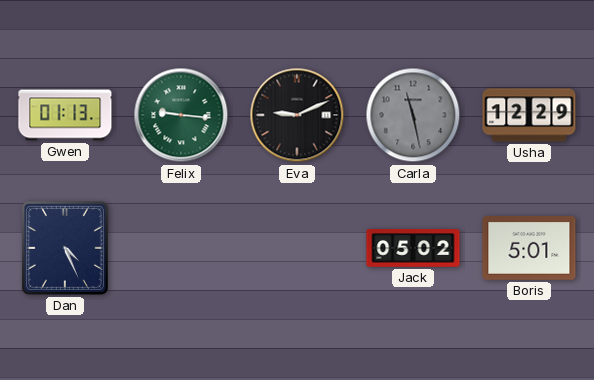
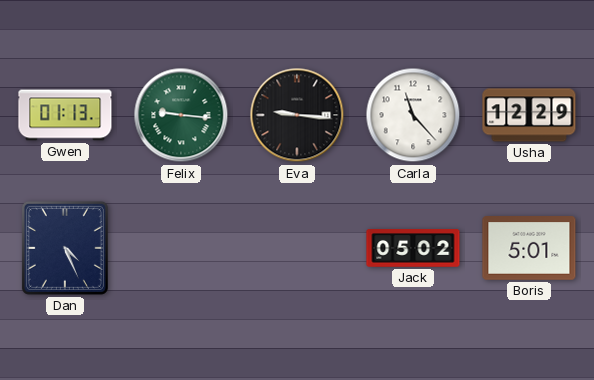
Eva: 9:11 -> 9:16
Carla: 11:28 -> 11:23
Carla dial: grey -> white
